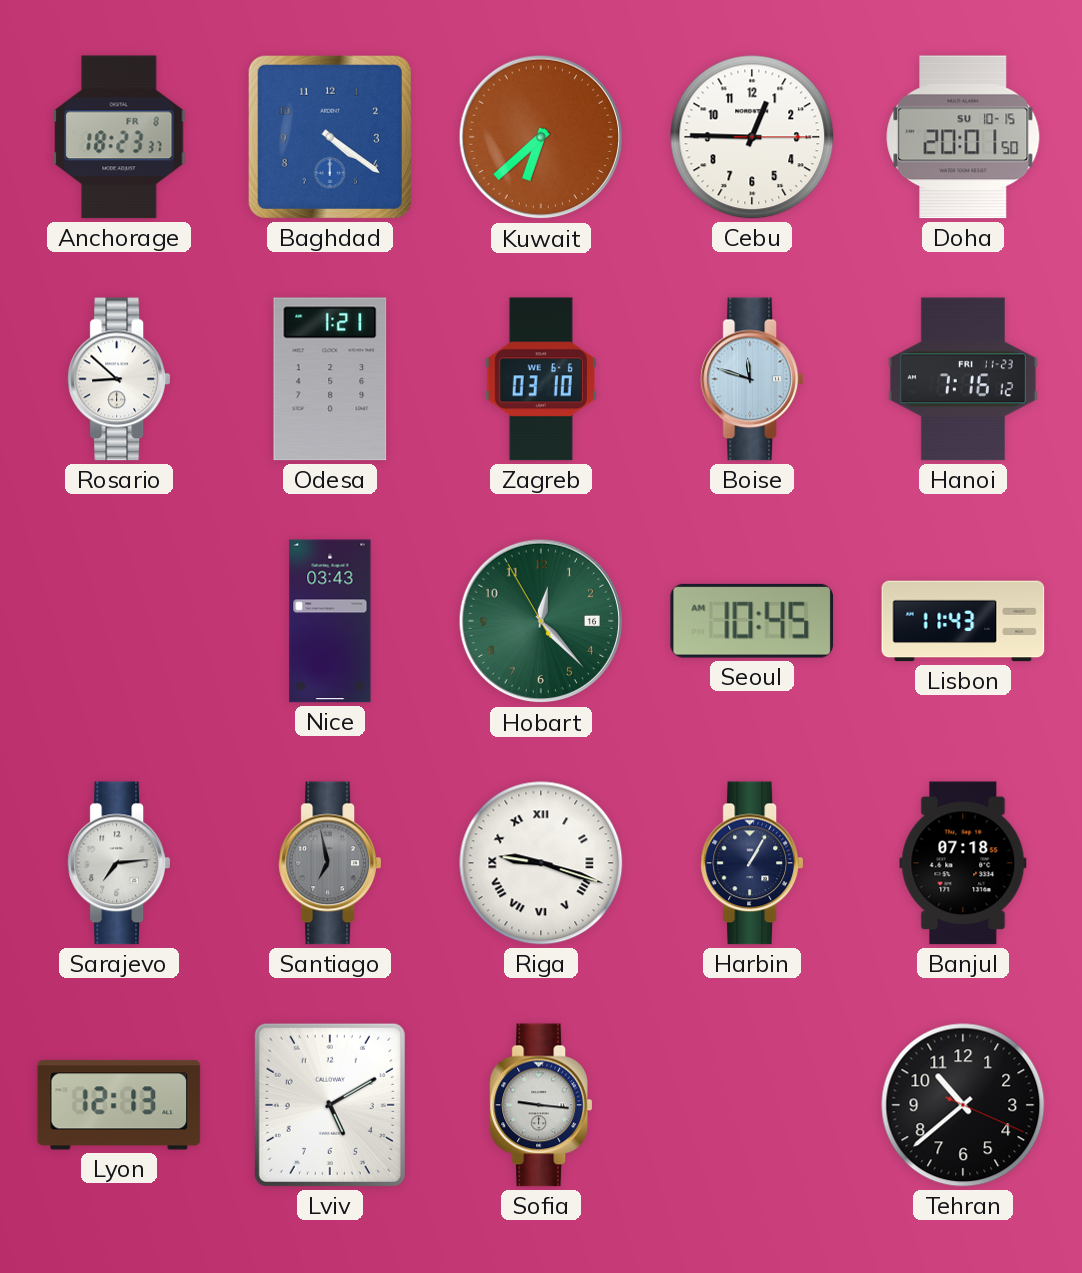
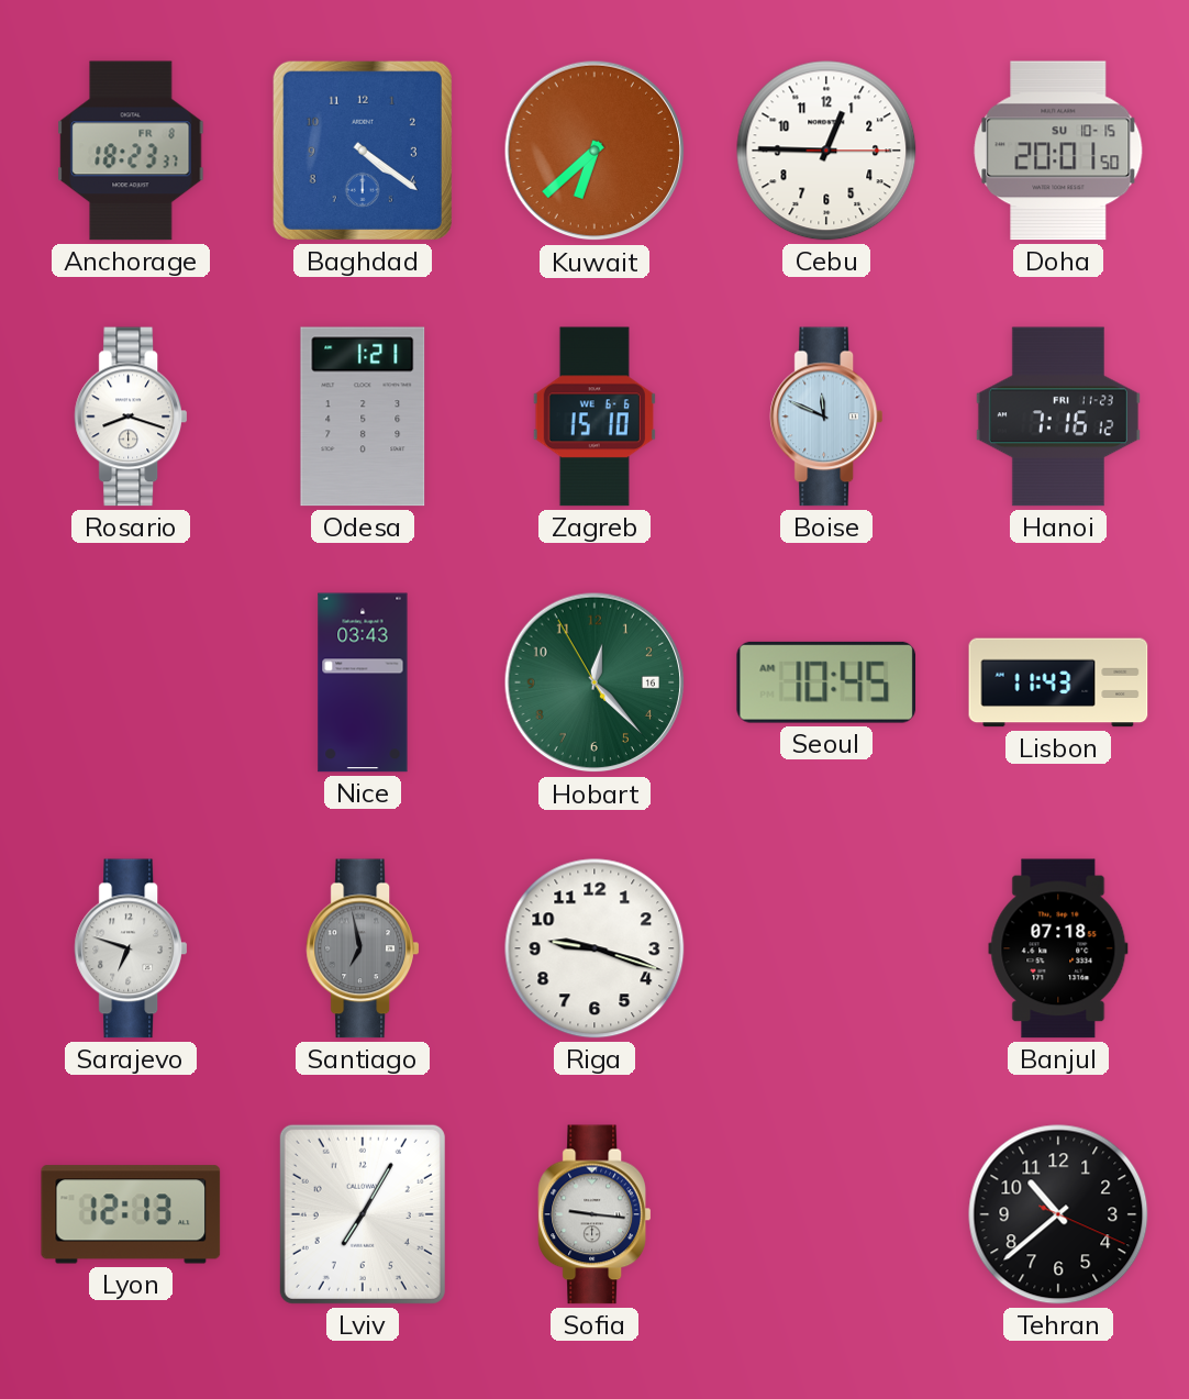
Rosario: 8:52 -> 8:18
Zagreb: 03:10 -> 15:10
Boise: 11:48 -> 11:49
Sarajevo: 7:14 -> 6:48
Riga numerals: Roman -> Arabic
Harbin: 1:05 -> none
Lviv: 5:10 -> 7:05
